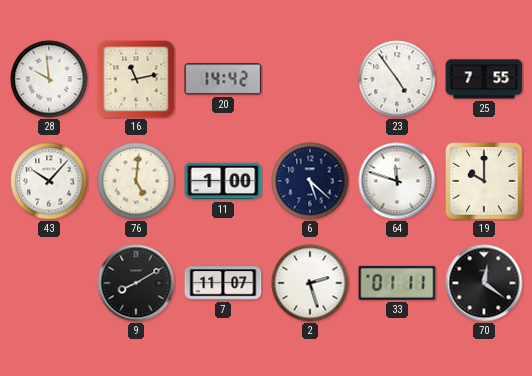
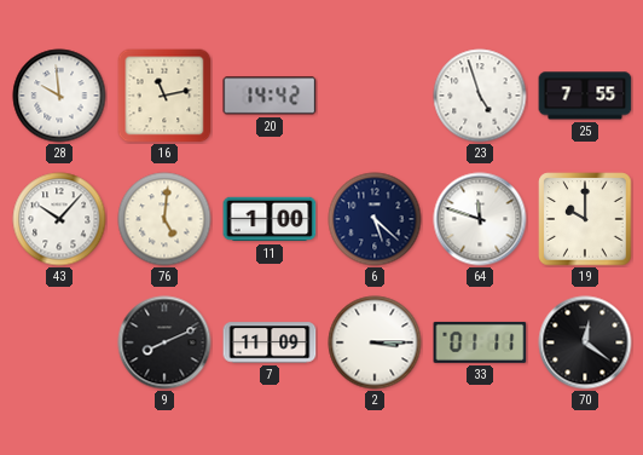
23: 4:54 -> 4:57
9: 8:10 -> 8:11
7: 11:07 -> 11:09
2: 2:27 -> 3:15
